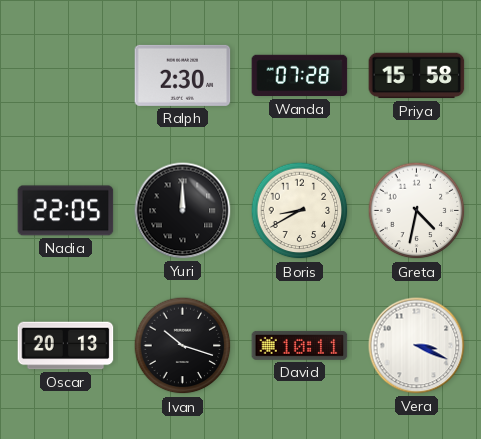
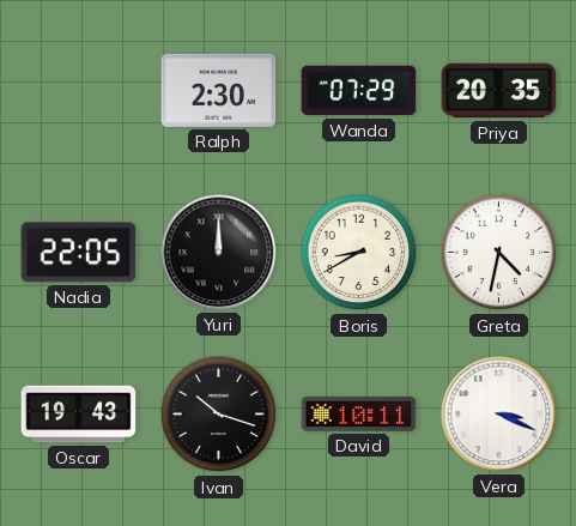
Wanda: 07:28 -> 07:29
Priya: 15:58 -> 20:35
Oscar: 20:13 -> 19:43
